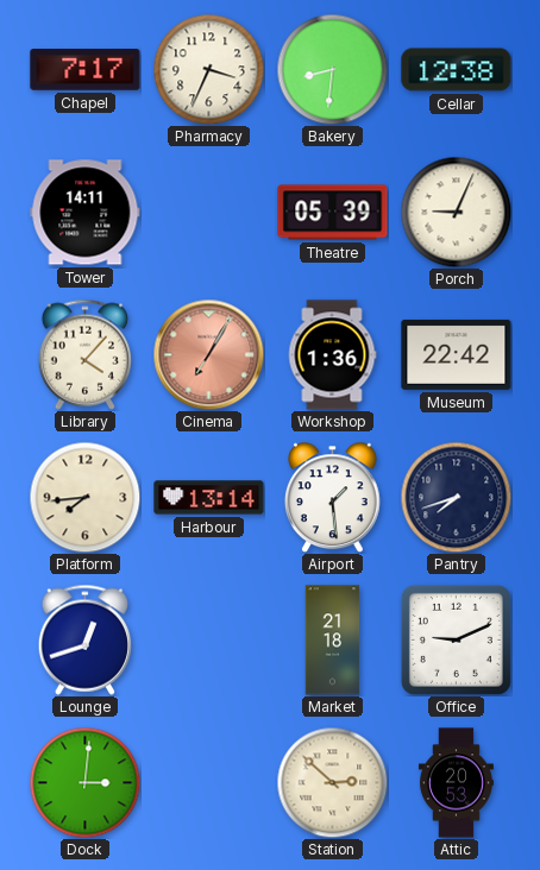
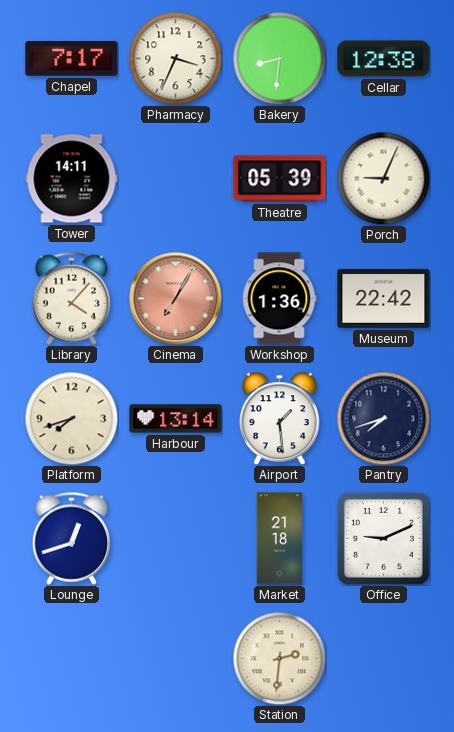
Platform: 7:44 -> 7:42
Dock: 3:01 -> none
Station: 2:52 -> 2:31
Attic: 20:53 -> none
